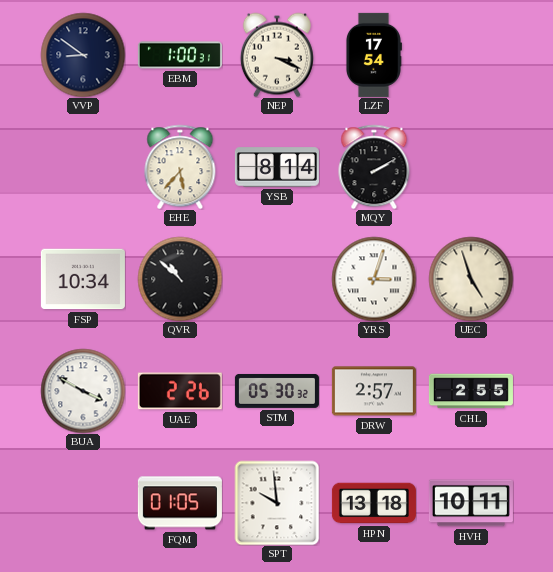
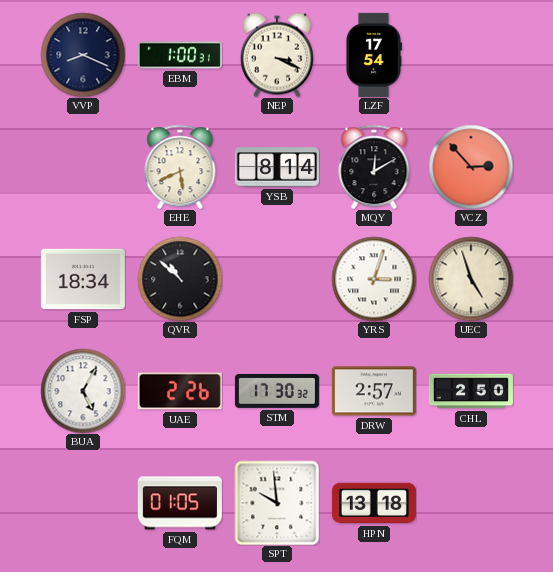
VVP: 8:51 -> 8:19
EHE: 5:37 -> 5:41
MQY: 2:10 -> 12:10
VCZ: none -> 2:53
FSP: 10:34 -> 18:34
BUA: 3:50 -> 5:05
STM: 05:30 -> 17:30
CHL: 2:55 -> 2:50
HVH: 10:11 -> none
